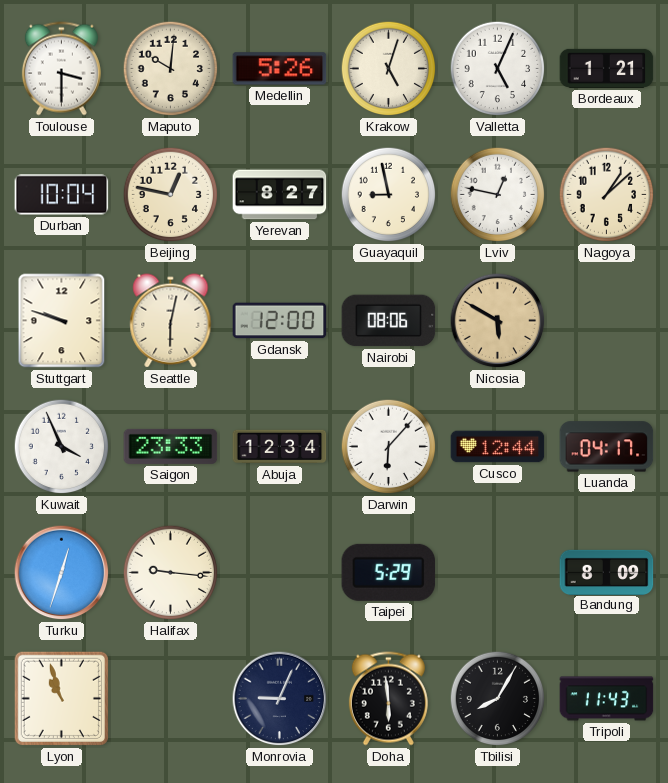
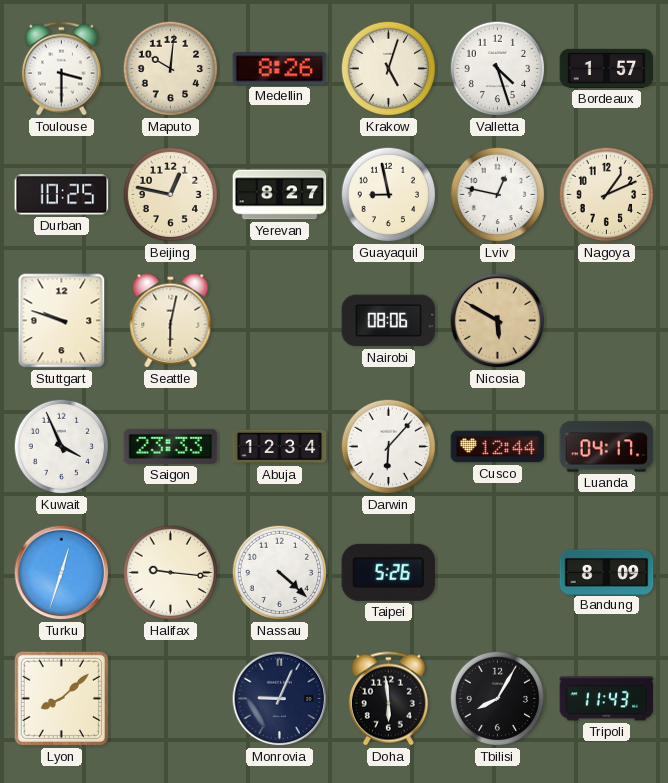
Medellin: 5:26 -> 8:26
Valletta: 5:04 -> 4:27
Bordeaux: 1:21 -> 1:57
Durban: 10:04 -> 10:25
Nagoya: 1:08 -> 1:11
Gdansk: 12:00 -> none
Nassau: none -> 4:22
Taipei: 5:29 -> 5:26
Lyon: 10:57 -> 8:08
